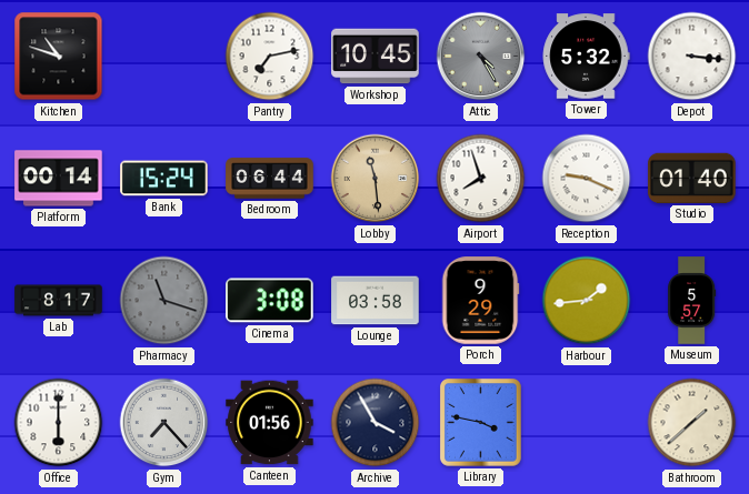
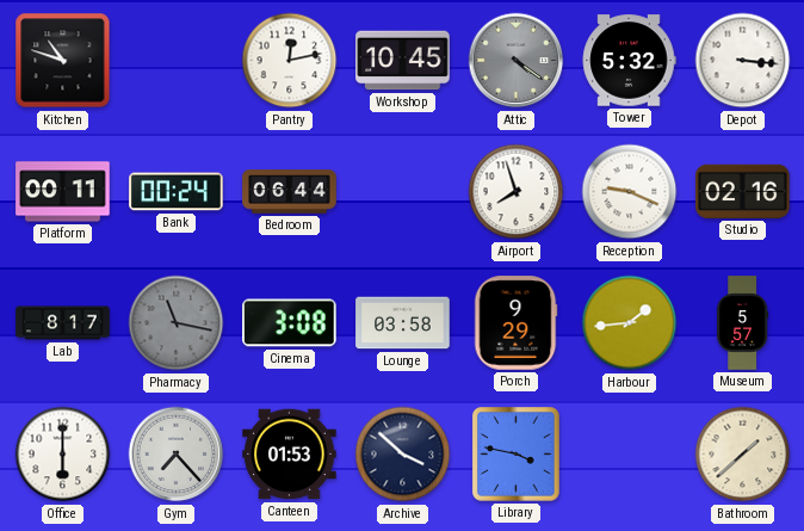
Pantry: 7:13 -> 12:13
Attic: 4:25 -> 4:21
Platform: 00:14 -> 00:11
Bank: 15:24 -> 00:24
Lobby: 11:29 -> none
Studio: 01:40 -> 02:16
Pharmacy: 11:18 -> 11:17
Canteen: 01:56 -> 01:53
Archive: 3:55 -> 3:52
